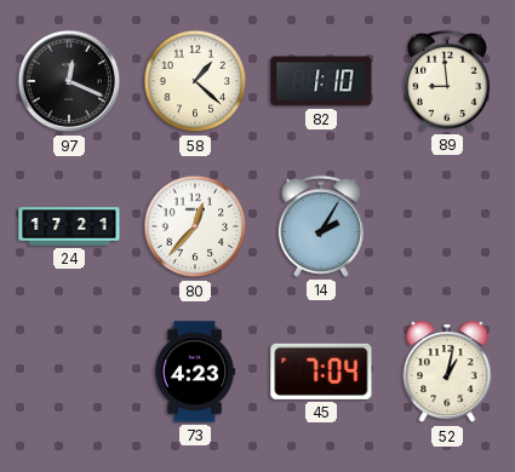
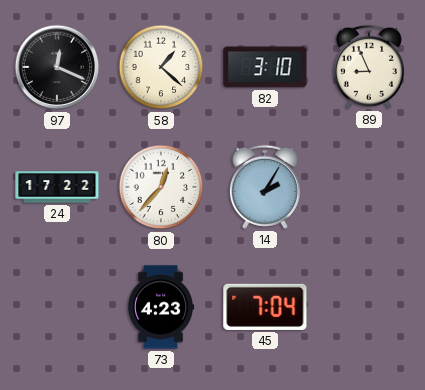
82: 1:10 -> 3:10
89: 8:59 -> 8:56
24: 17:21 -> 17:22
52: 1:02 -> none
